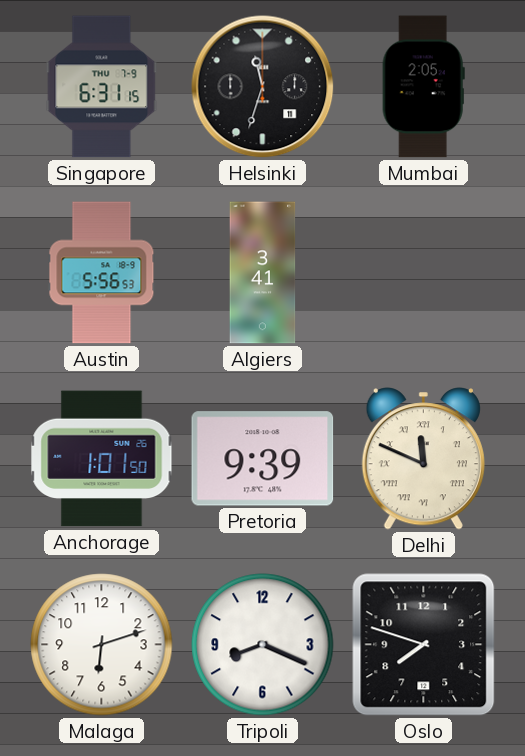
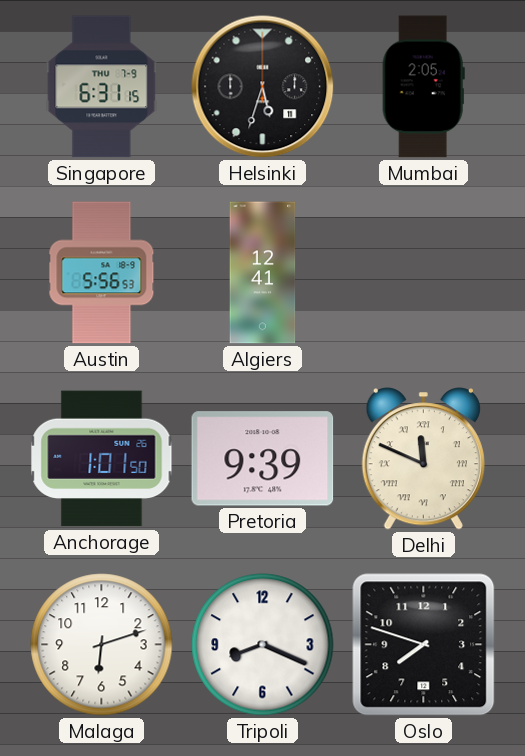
Helsinki: 11:33 -> 5:33
Algiers: 3:41 -> 12:41
